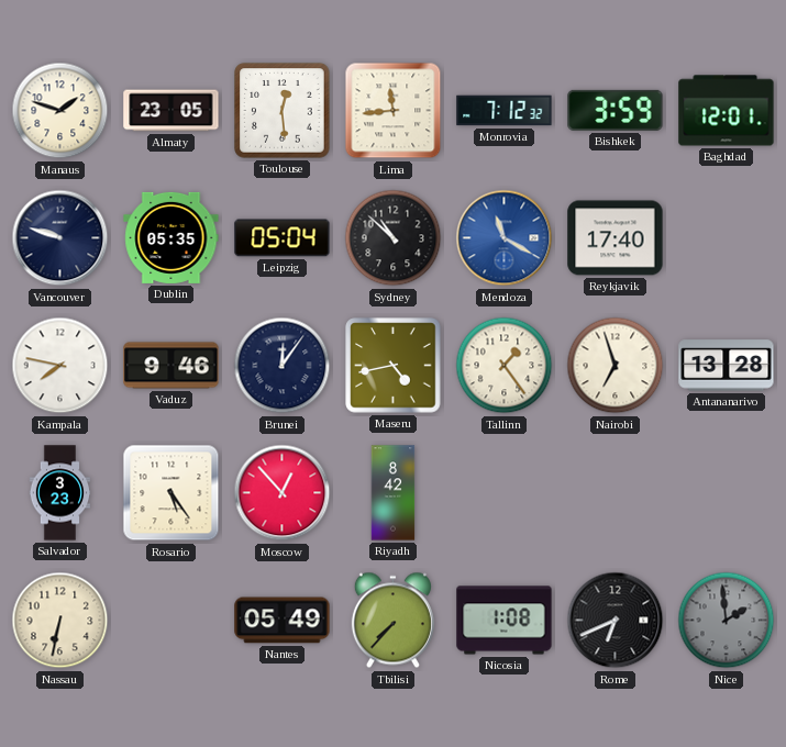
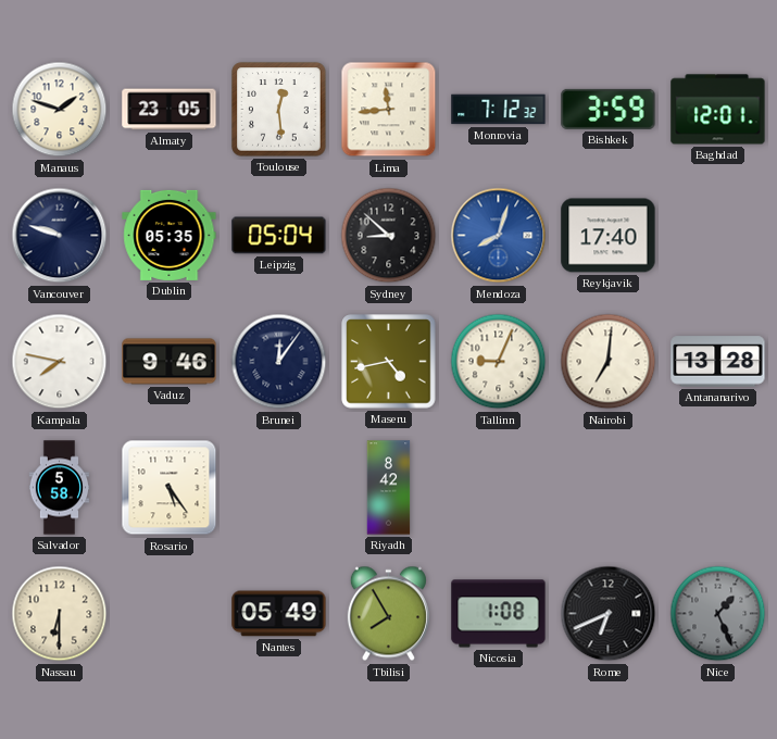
Sydney: 10:52 -> 8:52
Mendoza: 11:20 -> 8:03
Tallinn: 1:24 -> 9:04
Nairobi: 6:57 -> 7:01
Salvador: 3:23 -> 5:58
Moscow: 12:53 -> none
Nassau: 6:32 -> 6:30
Tbilisi: 7:37 -> 7:55
Nice: 1:59 -> 1:26
